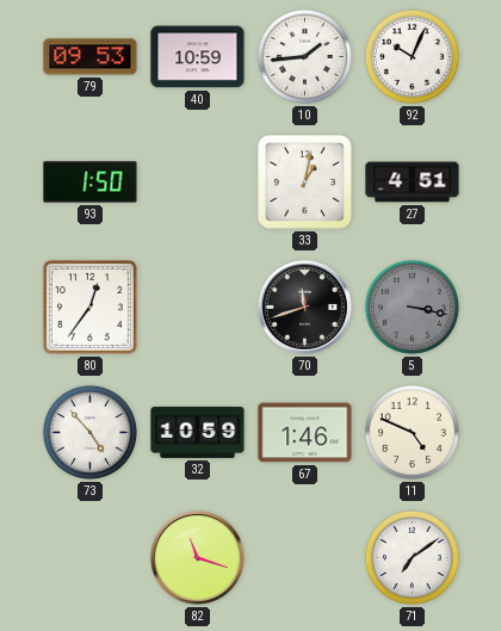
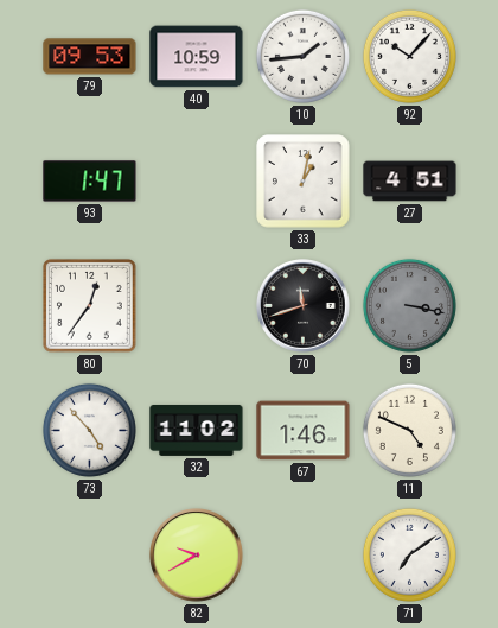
92: 10:04 -> 10:07
93: 1:50 -> 1:47
32: 10:59 -> 11:02
82: 11:18 -> 9:40
